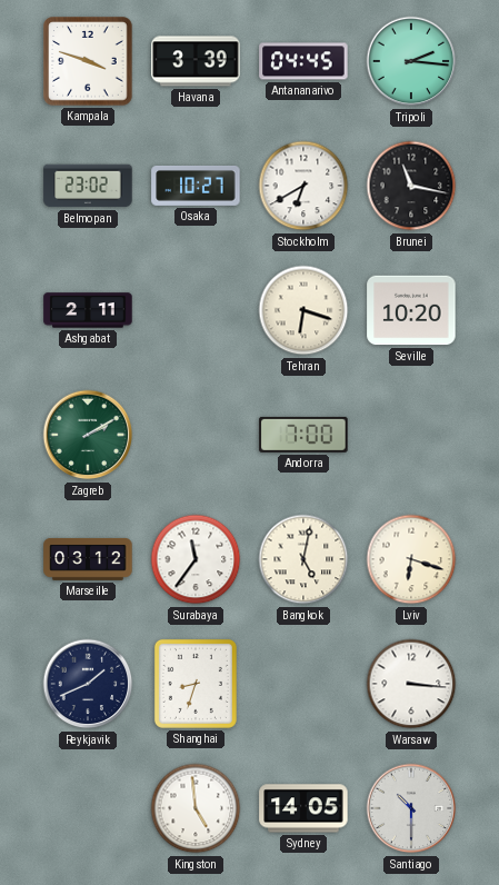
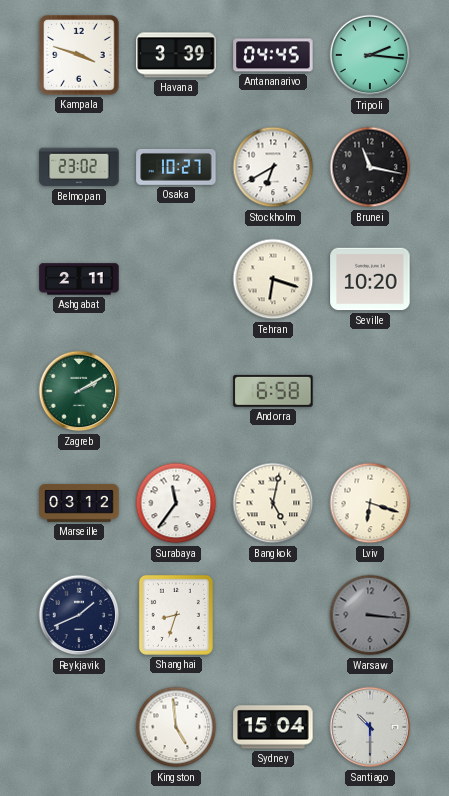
Andorra: 7:00 -> 6:58
Warsaw dial: white -> grey
Sydney: 14:05 -> 15:04
